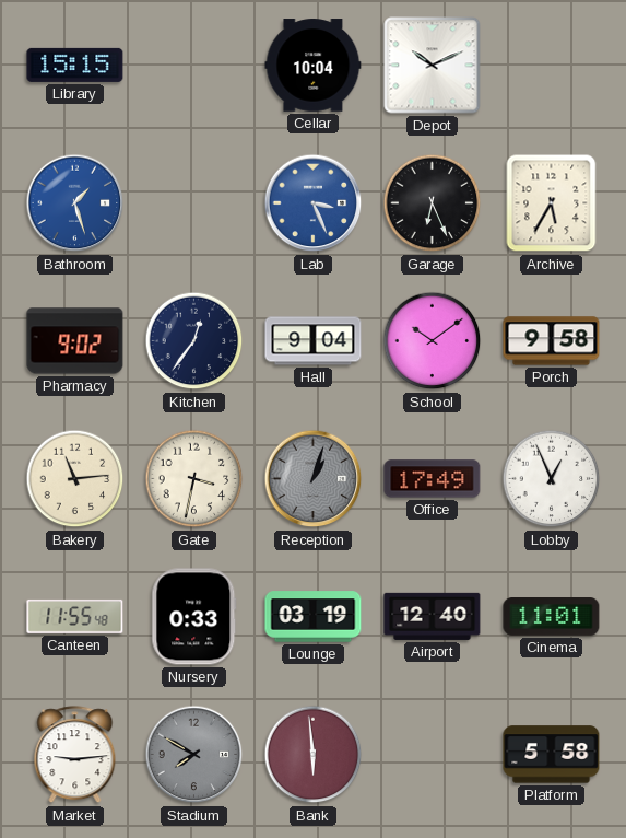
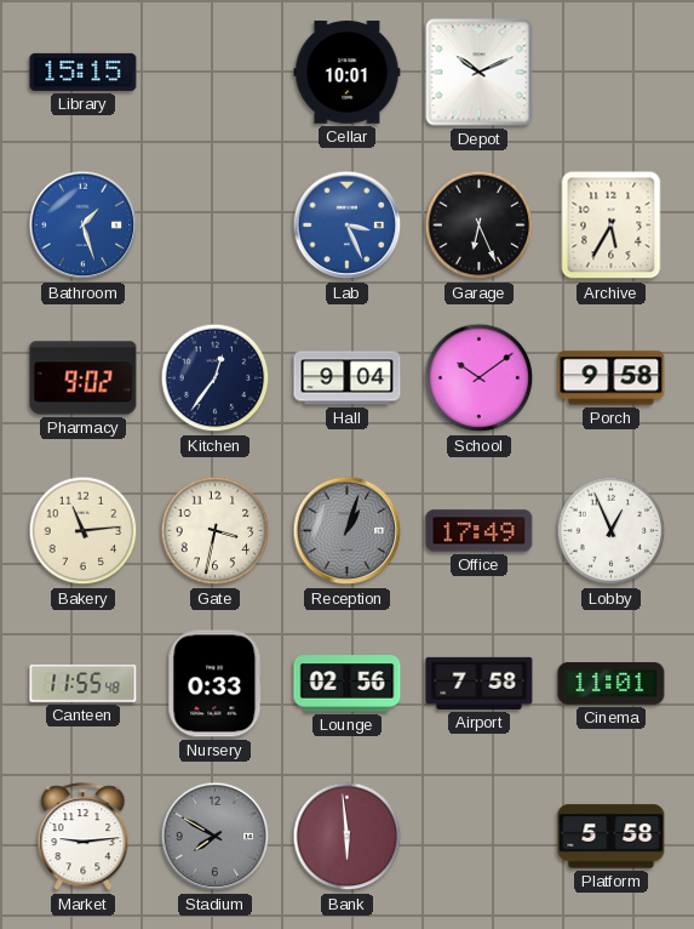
Cellar: 10:04 -> 10:01
Lounge: 03:19 -> 02:56
Airport: 12:40 -> 7:58
